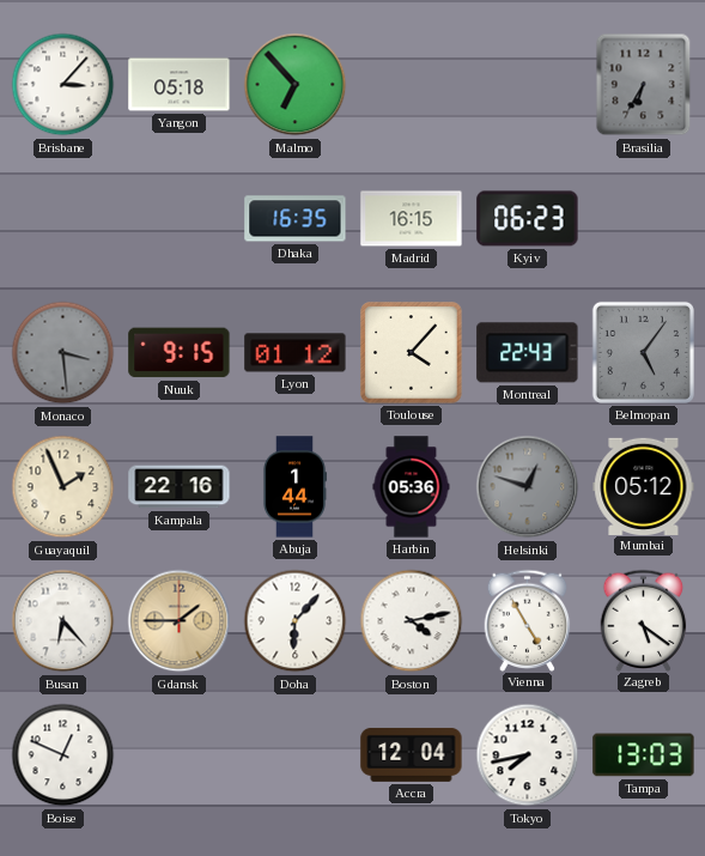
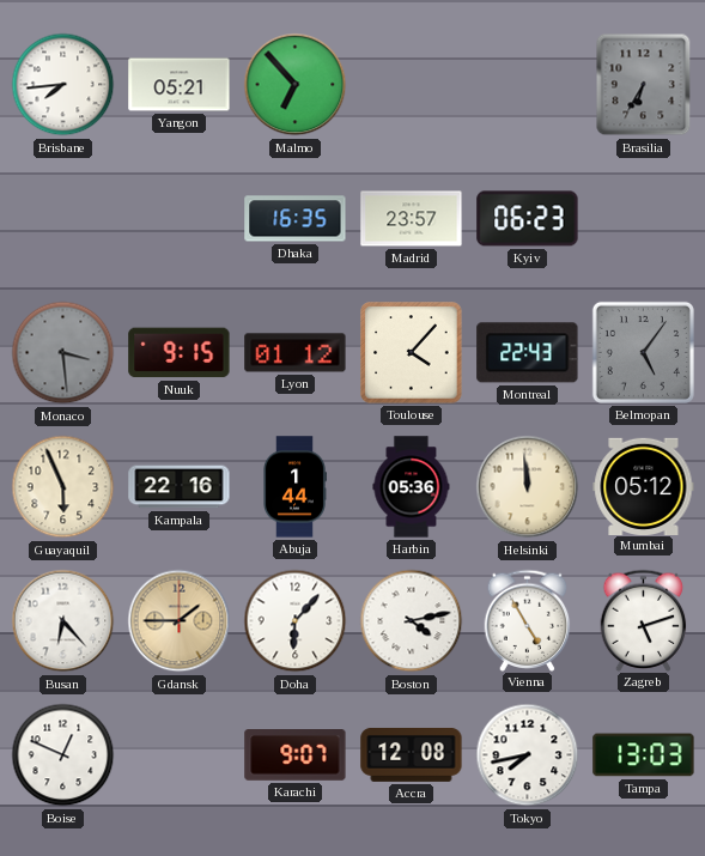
Brisbane: 3:07 -> 7:44
Yangon: 05:18 -> 05:21
Madrid: 16:15 -> 23:57
Guayaquil: 1:56 -> 5:56
Helsinki: 12:48 -> 11:59
Helsinki dial: grey -> cream
Zagreb: 5:21 -> 5:12
Karachi: none -> 9:07
Accra: 12:04 -> 12:08
